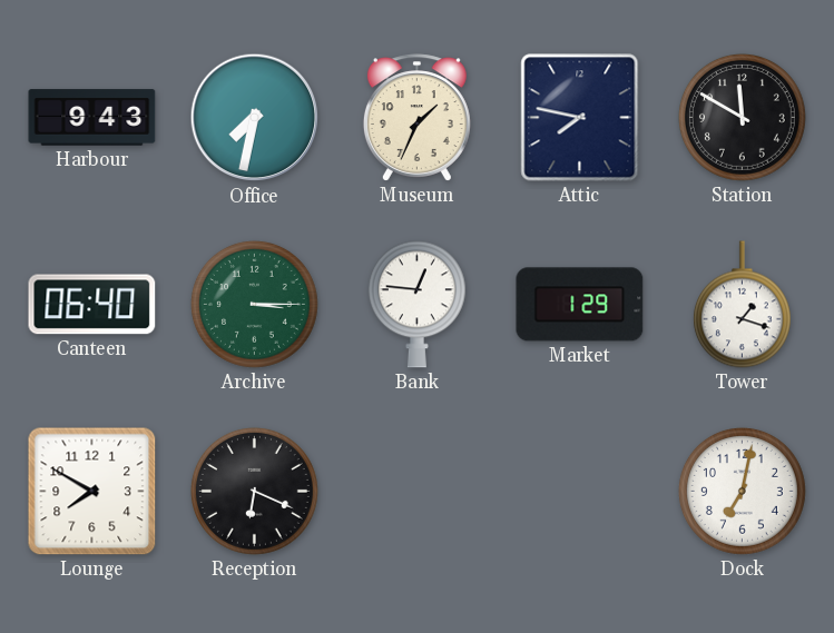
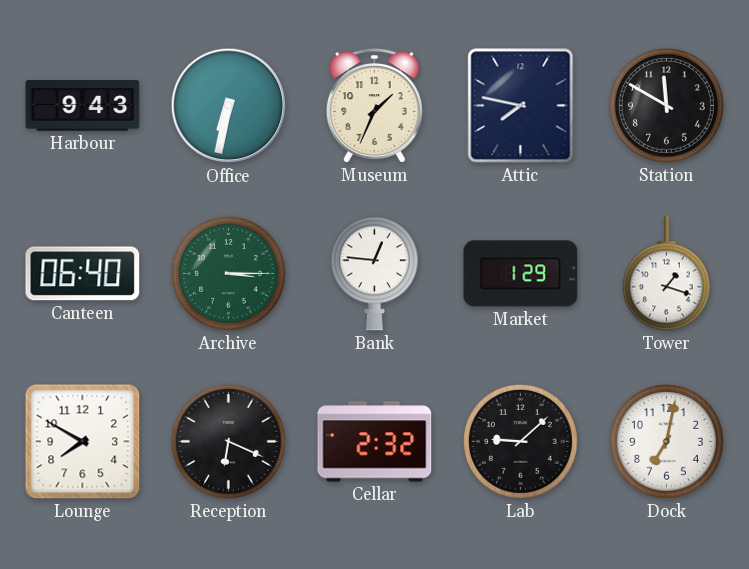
Office: 7:32 -> 6:32
Cellar: none -> 2:32
Lab: none -> 9:08
